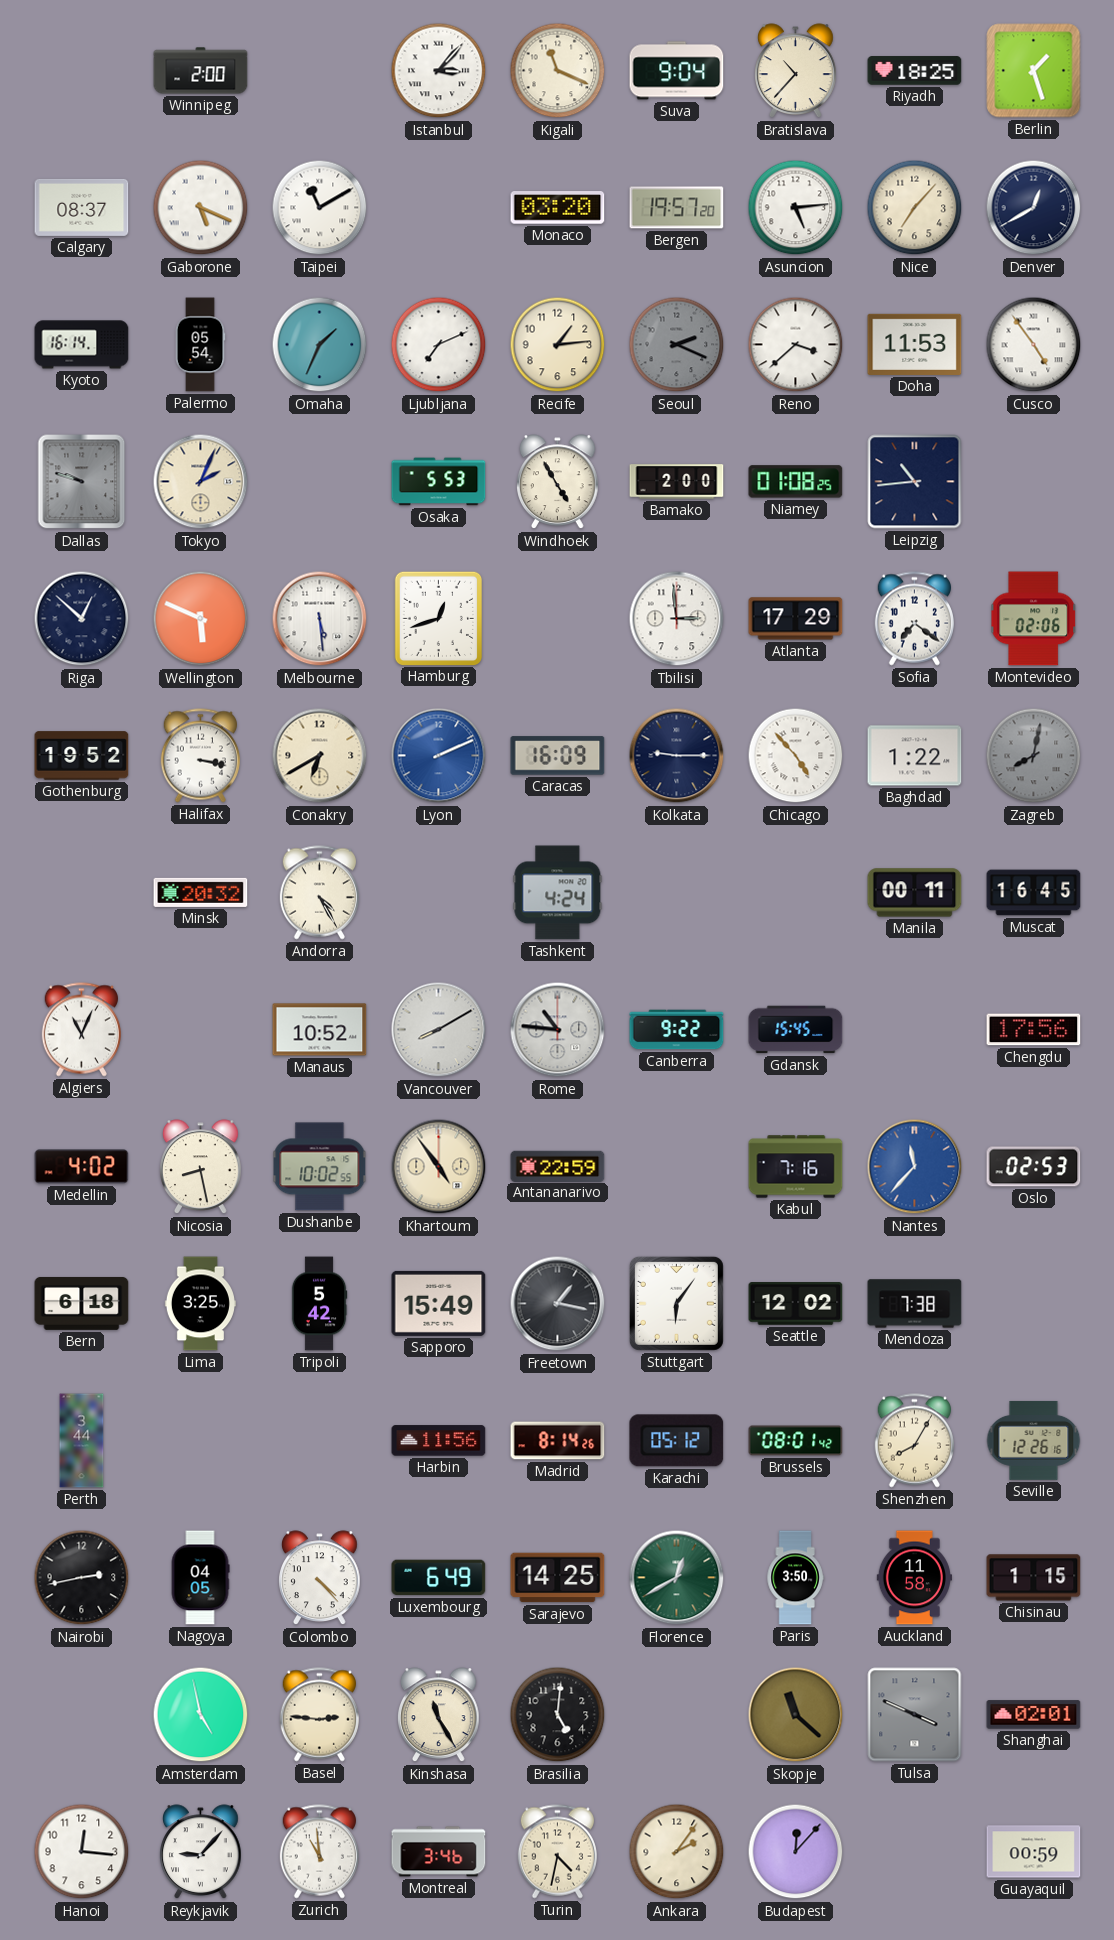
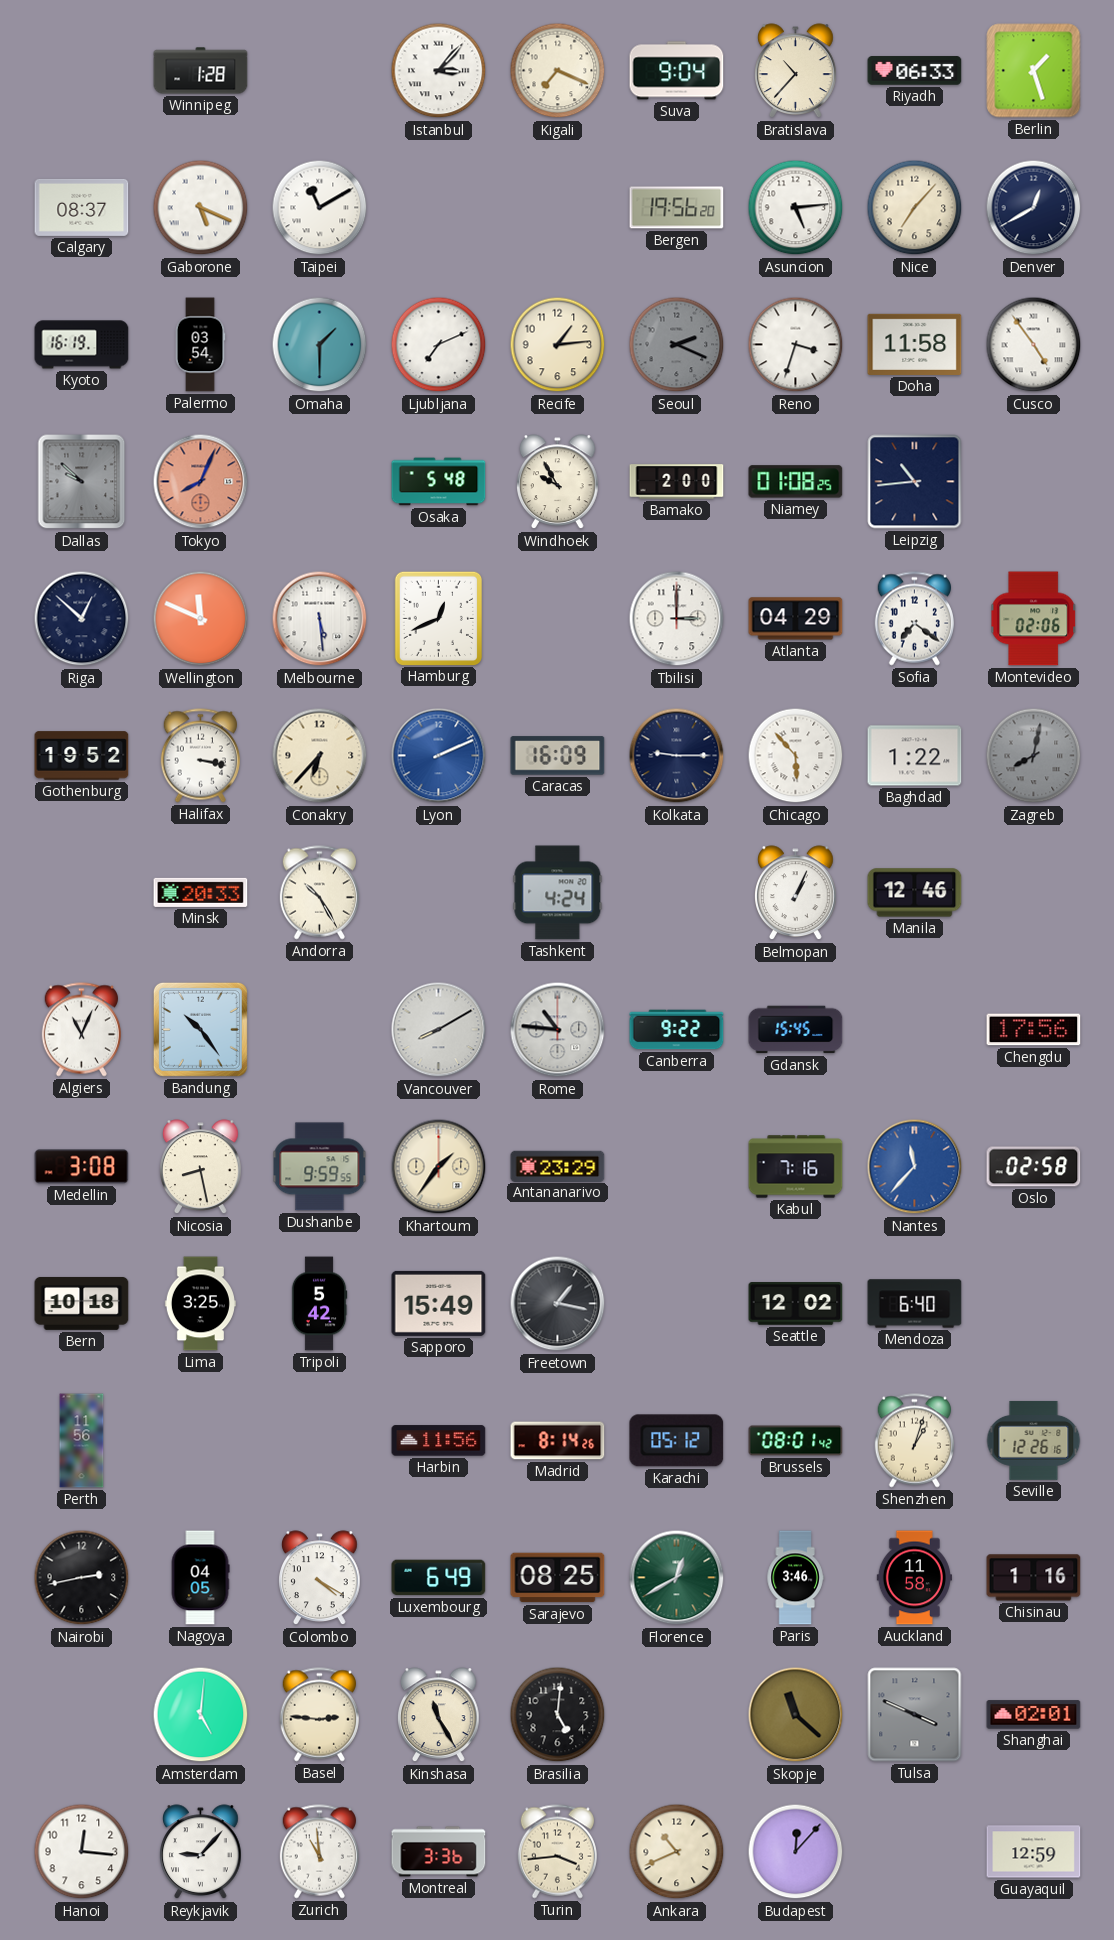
Winnipeg: 2:00 -> 1:28
Kigali: 11:19 -> 7:19
Riyadh: 18:25 -> 06:33
Monaco: 03:20 -> none
Bergen: 19:57 -> 19:56
Kyoto: 16:14 -> 16:19
Palermo: 05:54 -> 03:54
Omaha: 1:34 -> 1:30
Reno: 3:38 -> 3:33
Doha: 11:53 -> 11:58
Dallas: 9:48 -> 9:52
Tokyo: 2:04 -> 8:04
Tokyo dial: cream -> salmon
Osaka: 5:53 -> 5:48
Windhoek: 4:55 -> 9:55
Wellington: 5:49 -> 11:49
Hamburg: 12:42 -> 12:41
Tbilisi: 2:59 -> 3:00
Atlanta: 17:29 -> 04:29
Conakry: 6:40 -> 6:37
Chicago: 4:53 -> 5:53
Minsk: 20:32 -> 20:33
Andorra: 4:25 -> 10:25
Belmopan: none -> 1:04
Manila: 00:11 -> 12:46
Muscat: 16:45 -> none
Bandung: none -> 10:24
Manaus: 10:52 -> none
Medellin: 4:02 -> 3:08
Dushanbe: 10:02 -> 9:59
Khartoum: 4:54 -> 1:36
Antananarivo: 22:59 -> 23:29
Oslo: 02:53 -> 02:58
Bern: 6:18 -> 10:18
Stuttgart: 6:06 -> none
Mendoza: 7:38 -> 6:40
Perth: 3:44 -> 11:56
Shenzhen: 8:05 -> 1:03
Colombo: 4:23 -> 4:20
Sarajevo: 14:25 -> 08:25
Paris: 3:50 -> 3:46
Chisinau: 1:15 -> 1:16
Amsterdam: 4:58 -> 5:01
Montreal: 3:46 -> 3:36
Turin: 4:32 -> 3:44
Ankara: 2:06 -> 10:41
Guayaquil: 00:59 -> 12:59
